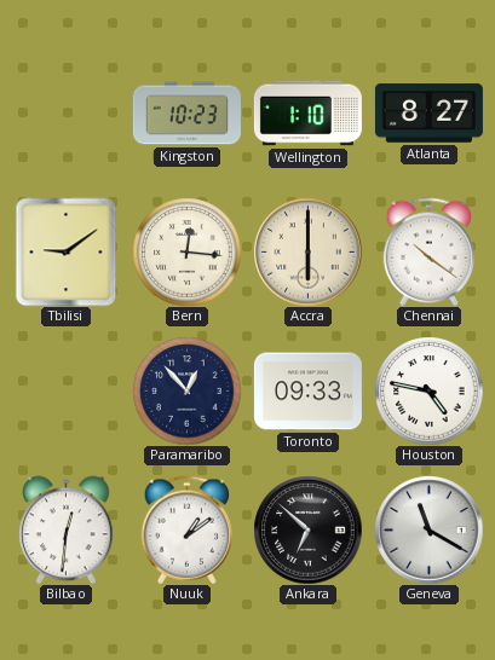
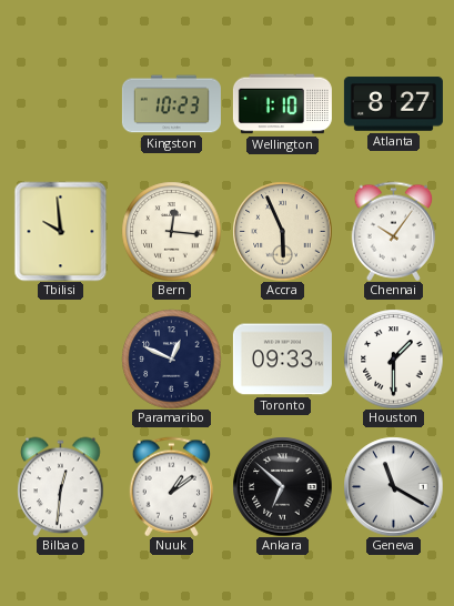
Tbilisi: 9:09 -> 9:59
Accra: 6:00 -> 5:56
Chennai: 10:21 -> 10:06
Paramaribo: 12:53 -> 12:49
Houston: 4:47 -> 1:30
